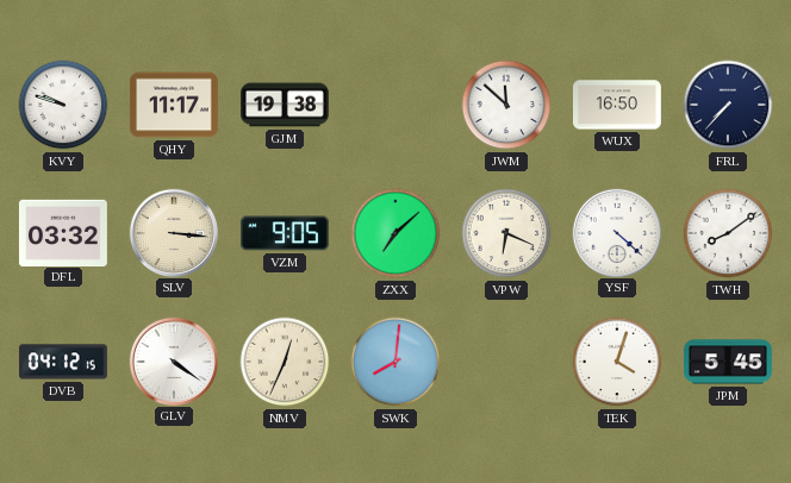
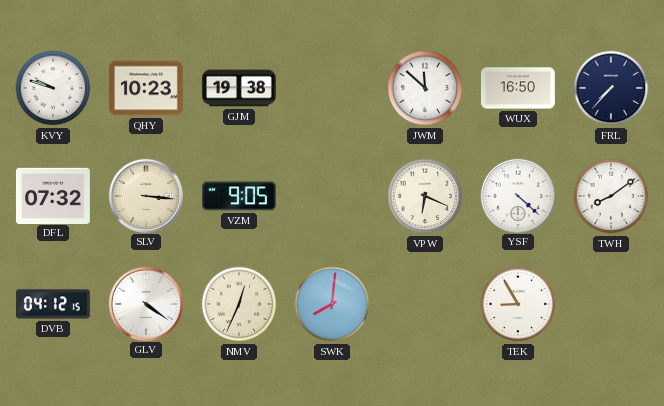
QHY: 11:17 -> 10:23
DFL: 03:32 -> 07:32
ZXX: 7:08 -> none
TEK: 4:03 -> 8:55
JPM: 5:45 -> none
